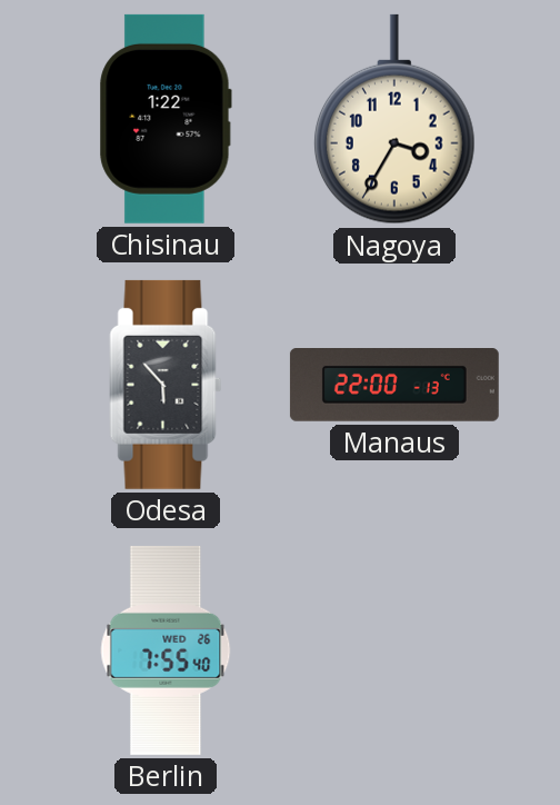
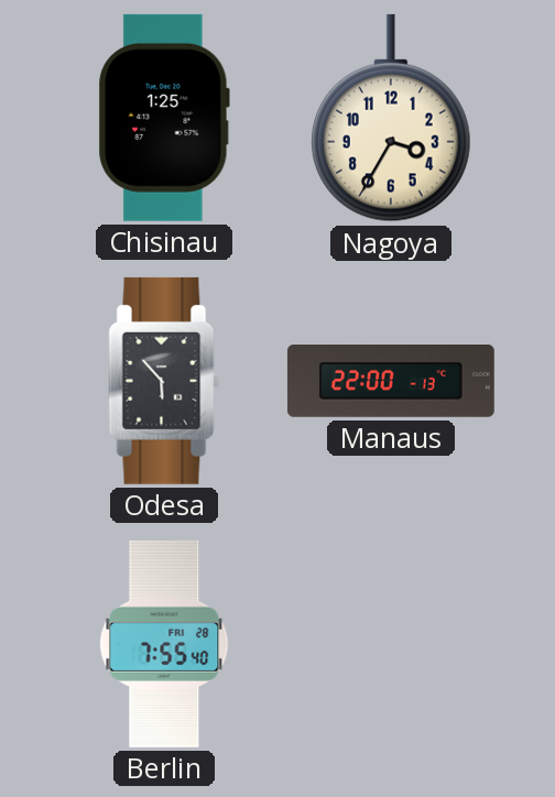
Chisinau: 1:22 -> 1:25
Berlin date: WED 26 -> FRI 28
